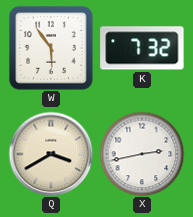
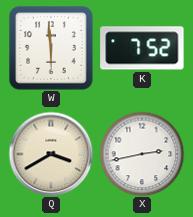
W: 5:54 -> 5:59
K: 7:32 -> 7:52
